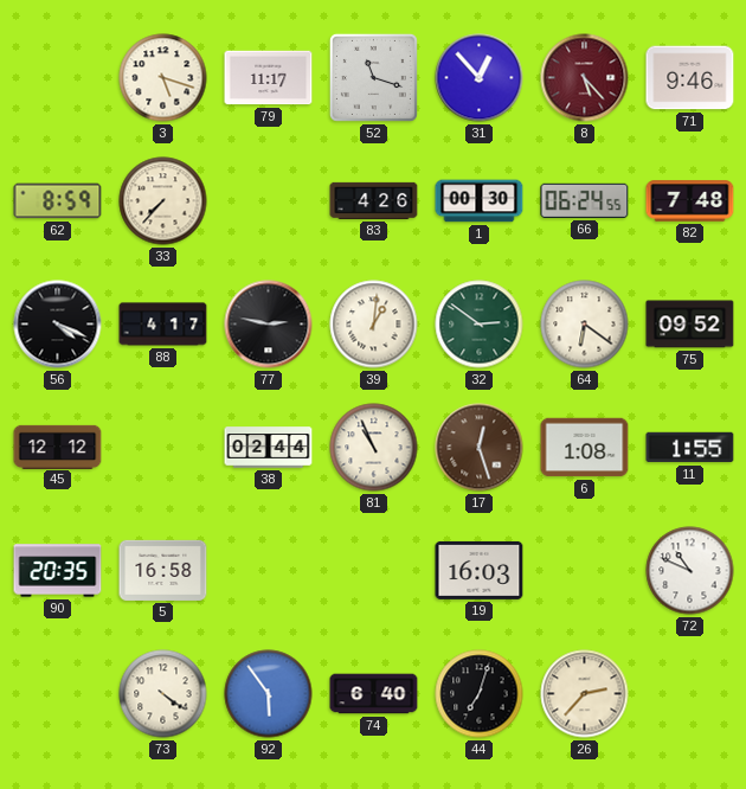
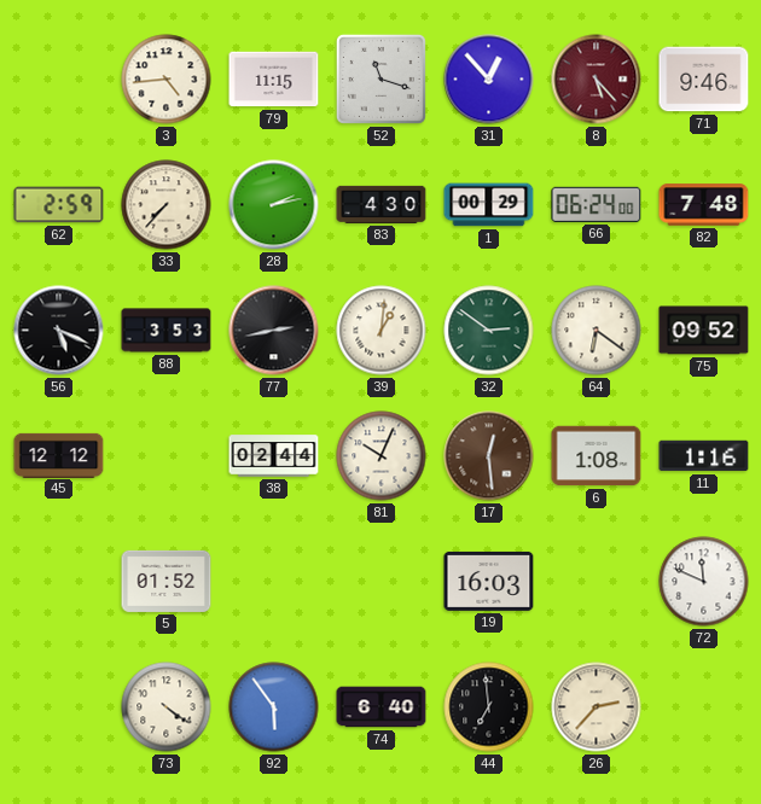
3: 5:18 -> 4:44
79: 11:17 -> 11:15
62: 8:59 -> 2:59
28: none -> 2:13
83: 4:26 -> 4:30
1: 00:30 -> 00:29
66: 06:24:55 -> 06:24:00
56: 4:19 -> 5:19
88: 4:17 -> 3:53
77: 2:47 -> 2:43
81: 10:56 -> 10:04
17: 12:27 -> 12:29
11: 1:55 -> 1:16
90: 20:35 -> none
5: 16:58 -> 01:52
72: 10:49 -> 11:49
44: 7:03 -> 6:59
